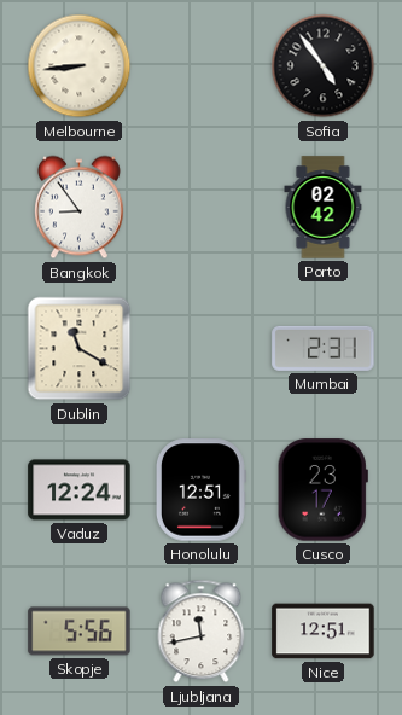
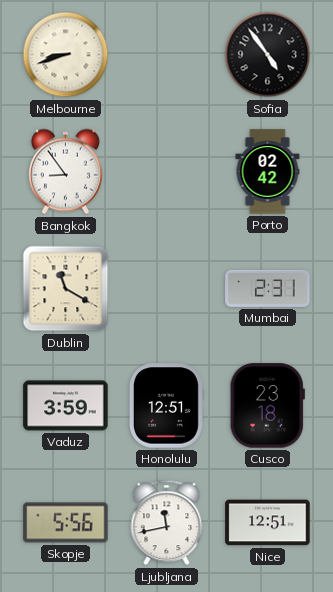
Melbourne: 8:44 -> 8:42
Vaduz: 12:24 -> 3:59
Cusco: 23:17 -> 23:18
